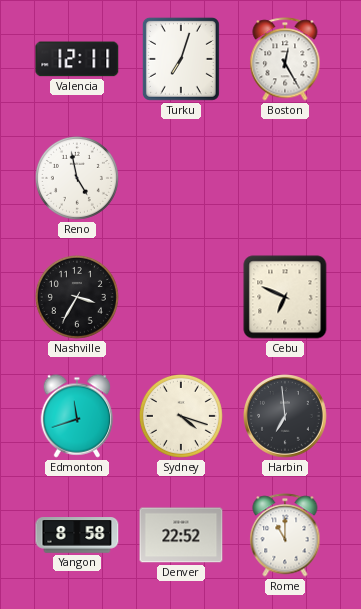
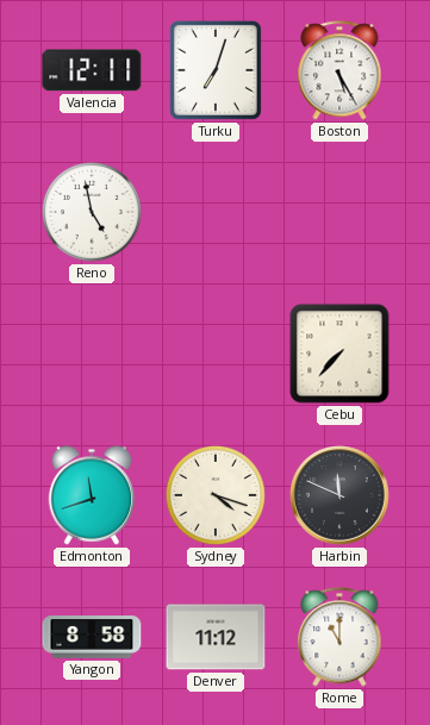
Boston: 12:25 -> 5:25
Nashville: 3:35 -> none
Cebu: 6:49 -> 7:37
Harbin: 6:59 -> 11:49
Denver: 22:52 -> 11:12
